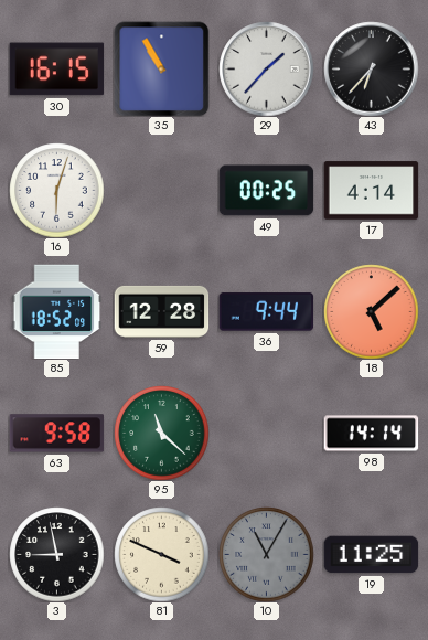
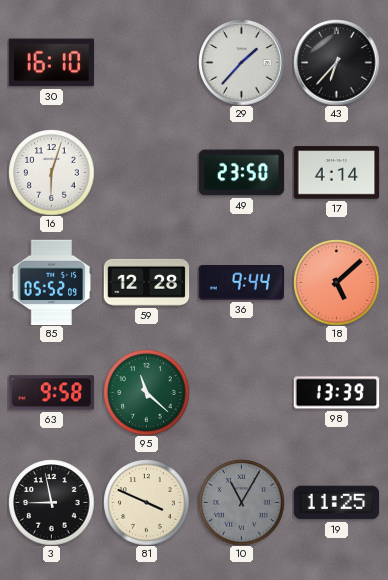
30: 16:15 -> 16:10
35: 10:55 -> none
49: 00:25 -> 23:50
85: 18:52 -> 05:52
98: 14:14 -> 13:39
